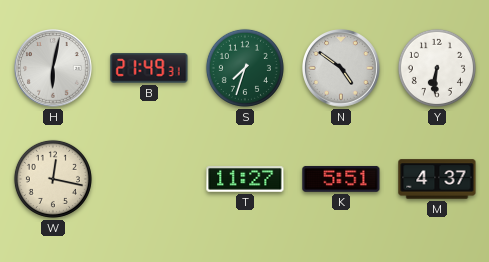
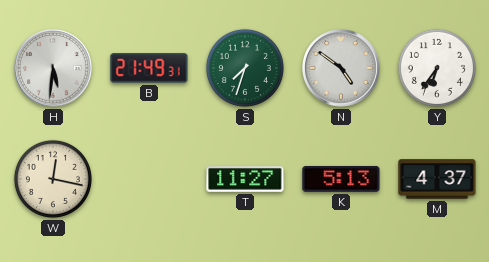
H: 6:02 -> 5:31
Y: 6:31 -> 6:36
K: 5:51 -> 5:13
